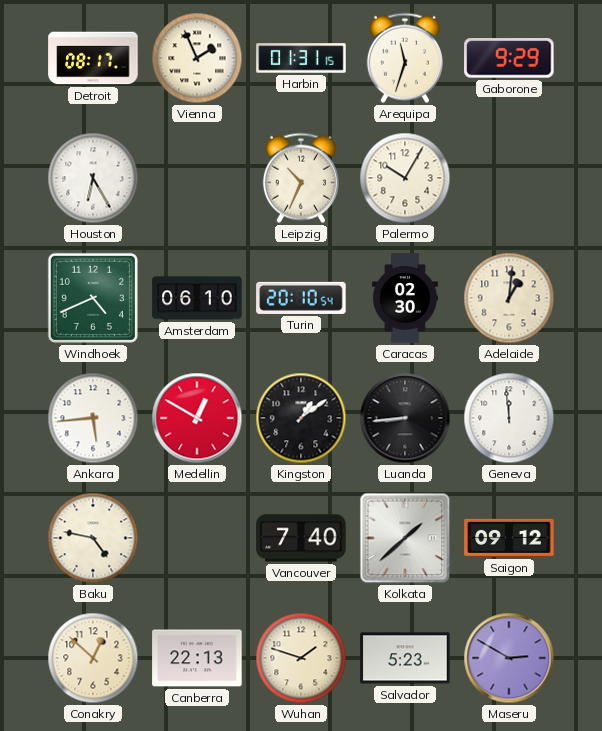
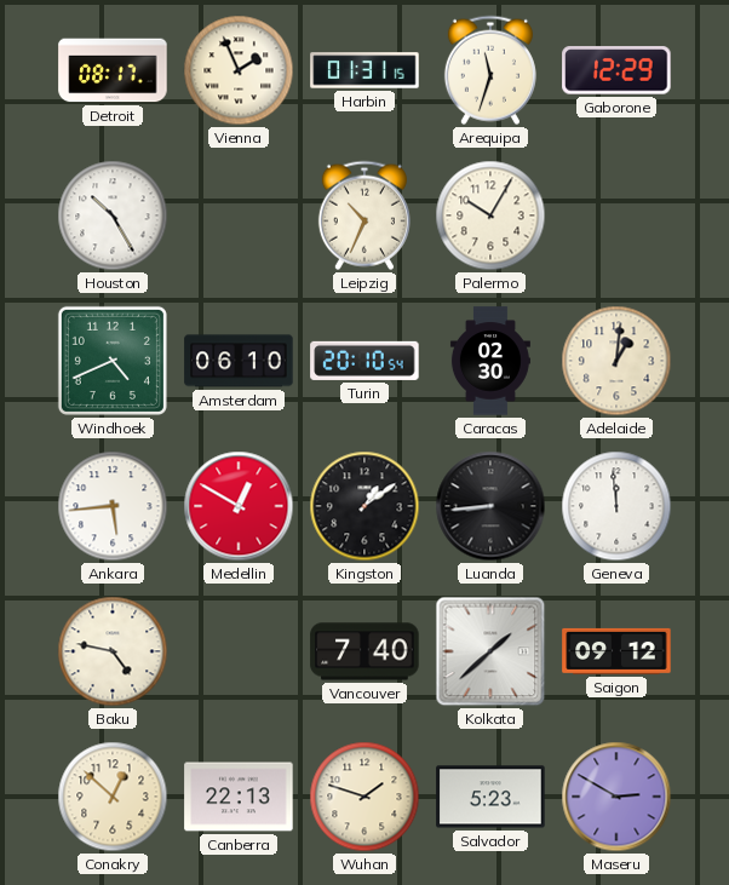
Gaborone: 9:29 -> 12:29
Houston: 6:25 -> 10:25
